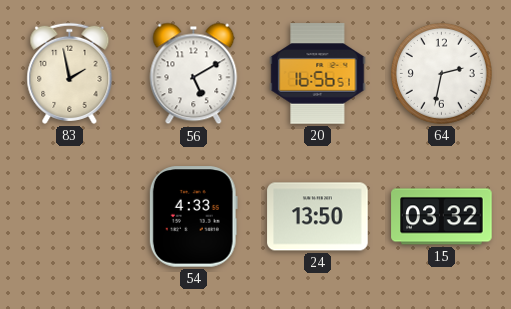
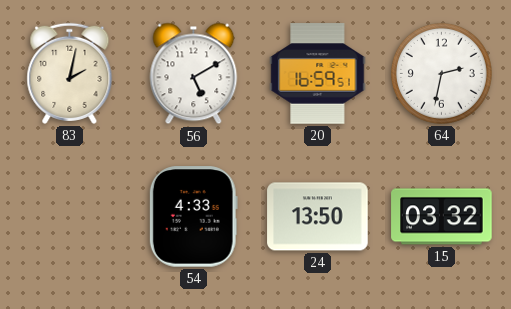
83: 1:58 -> 2:02
20: 16:56 -> 16:59
